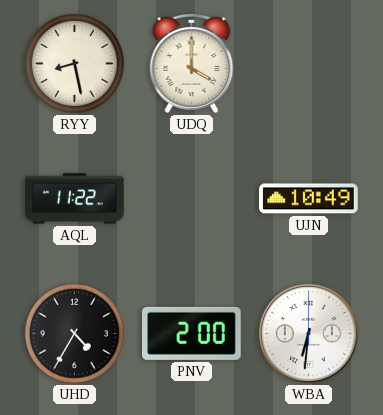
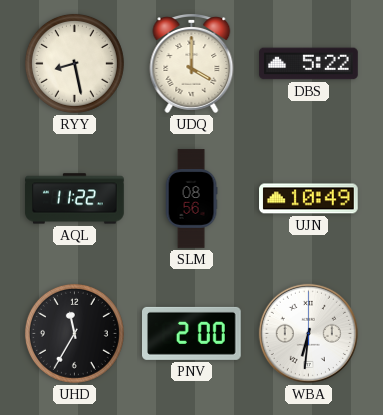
DBS: none -> 5:22
SLM: none -> 08:56
UHD: 4:35 -> 11:35
